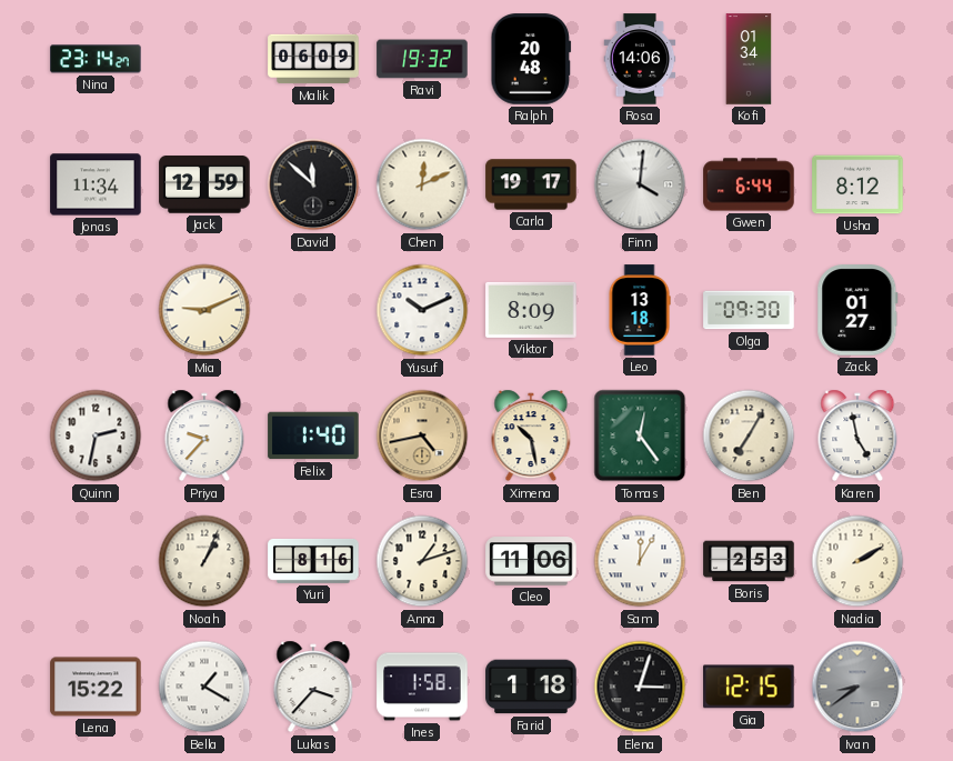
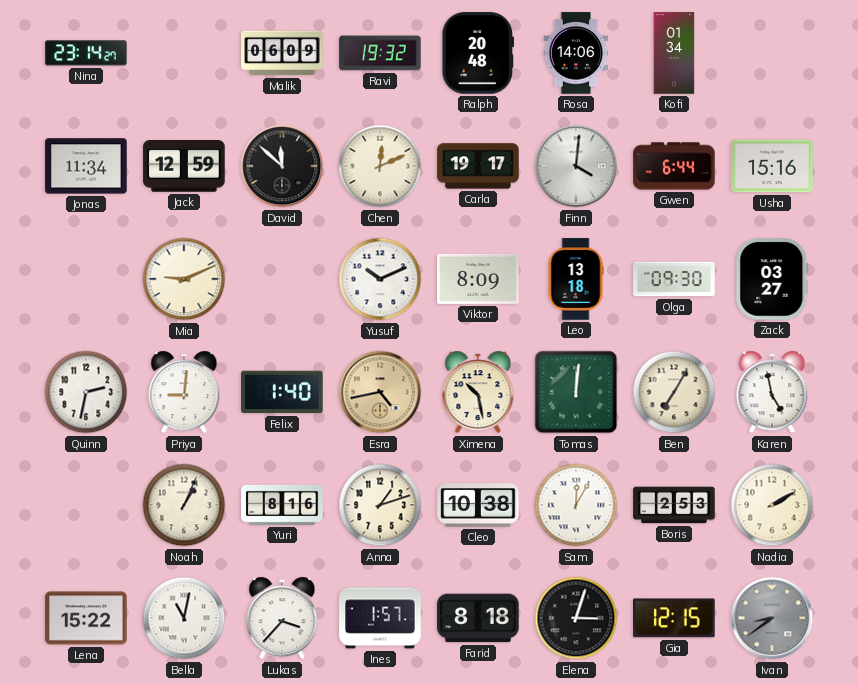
Usha: 8:12 -> 15:16
Zack: 01:27 -> 03:27
Priya: 9:37 -> 9:01
Tomas: 12:24 -> 12:01
Cleo: 11:06 -> 10:38
Bella: 1:20 -> 11:02
Ines: 1:58 -> 1:57
Farid: 1:18 -> 8:18
